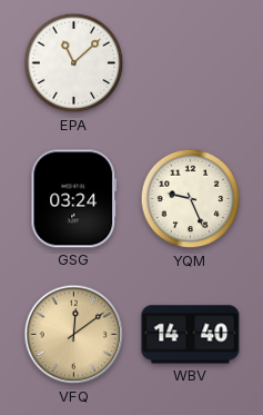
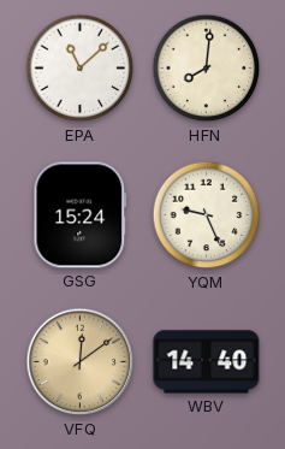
HFN: none -> 8:01
GSG: 03:24 -> 15:24
